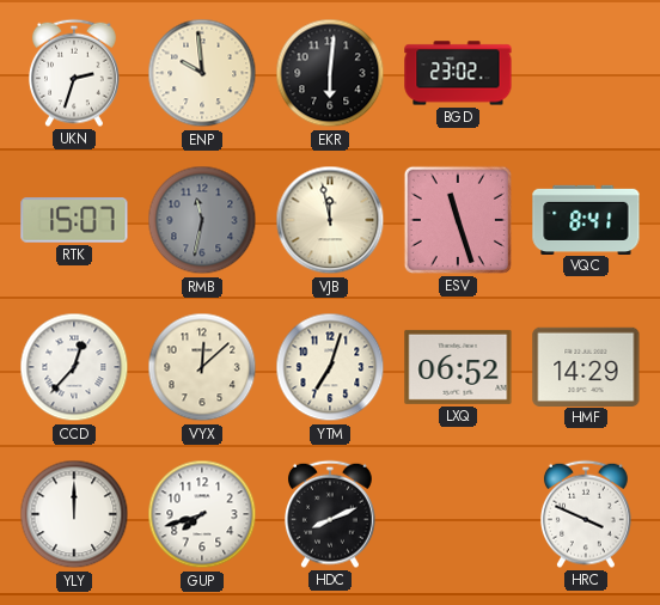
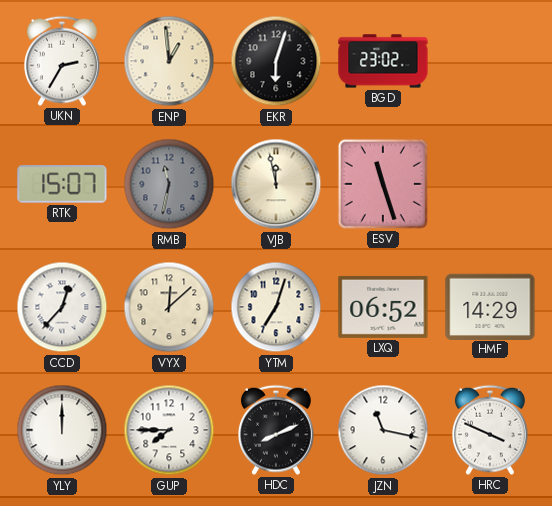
UKN: 2:33 -> 2:35
ENP: 9:59 -> 12:59
EKR: 6:01 -> 6:03
VQC: 8:41 -> none
GUP: 7:42 -> 7:45
JZN: none -> 11:17
